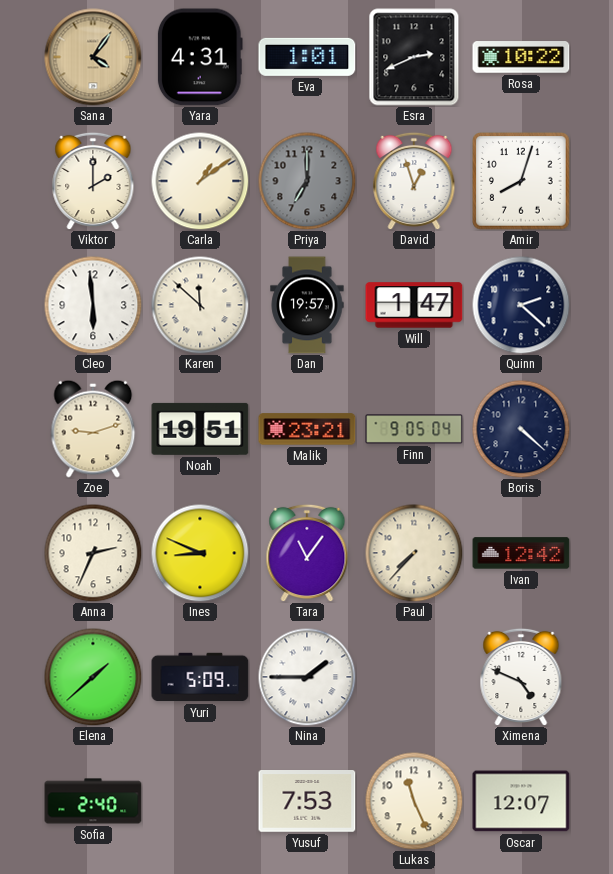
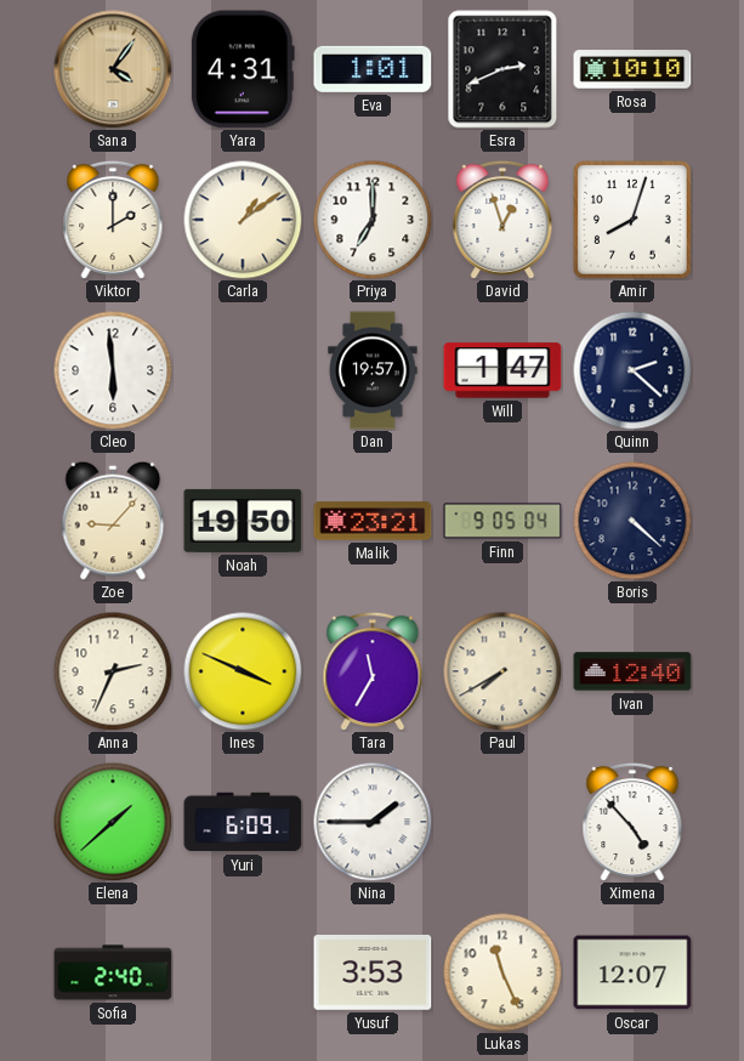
Rosa: 10:22 -> 10:10
Priya dial: grey -> white
Karen: 11:52 -> none
Zoe: 9:12 -> 9:07
Noah: 19:51 -> 19:50
Ines: 8:49 -> 3:49
Tara: 11:06 -> 11:35
Paul: 7:37 -> 7:40
Ivan: 12:42 -> 12:40
Yuri: 5:09 -> 6:09
Ximena: 4:49 -> 4:53
Yusuf: 7:53 -> 3:53
